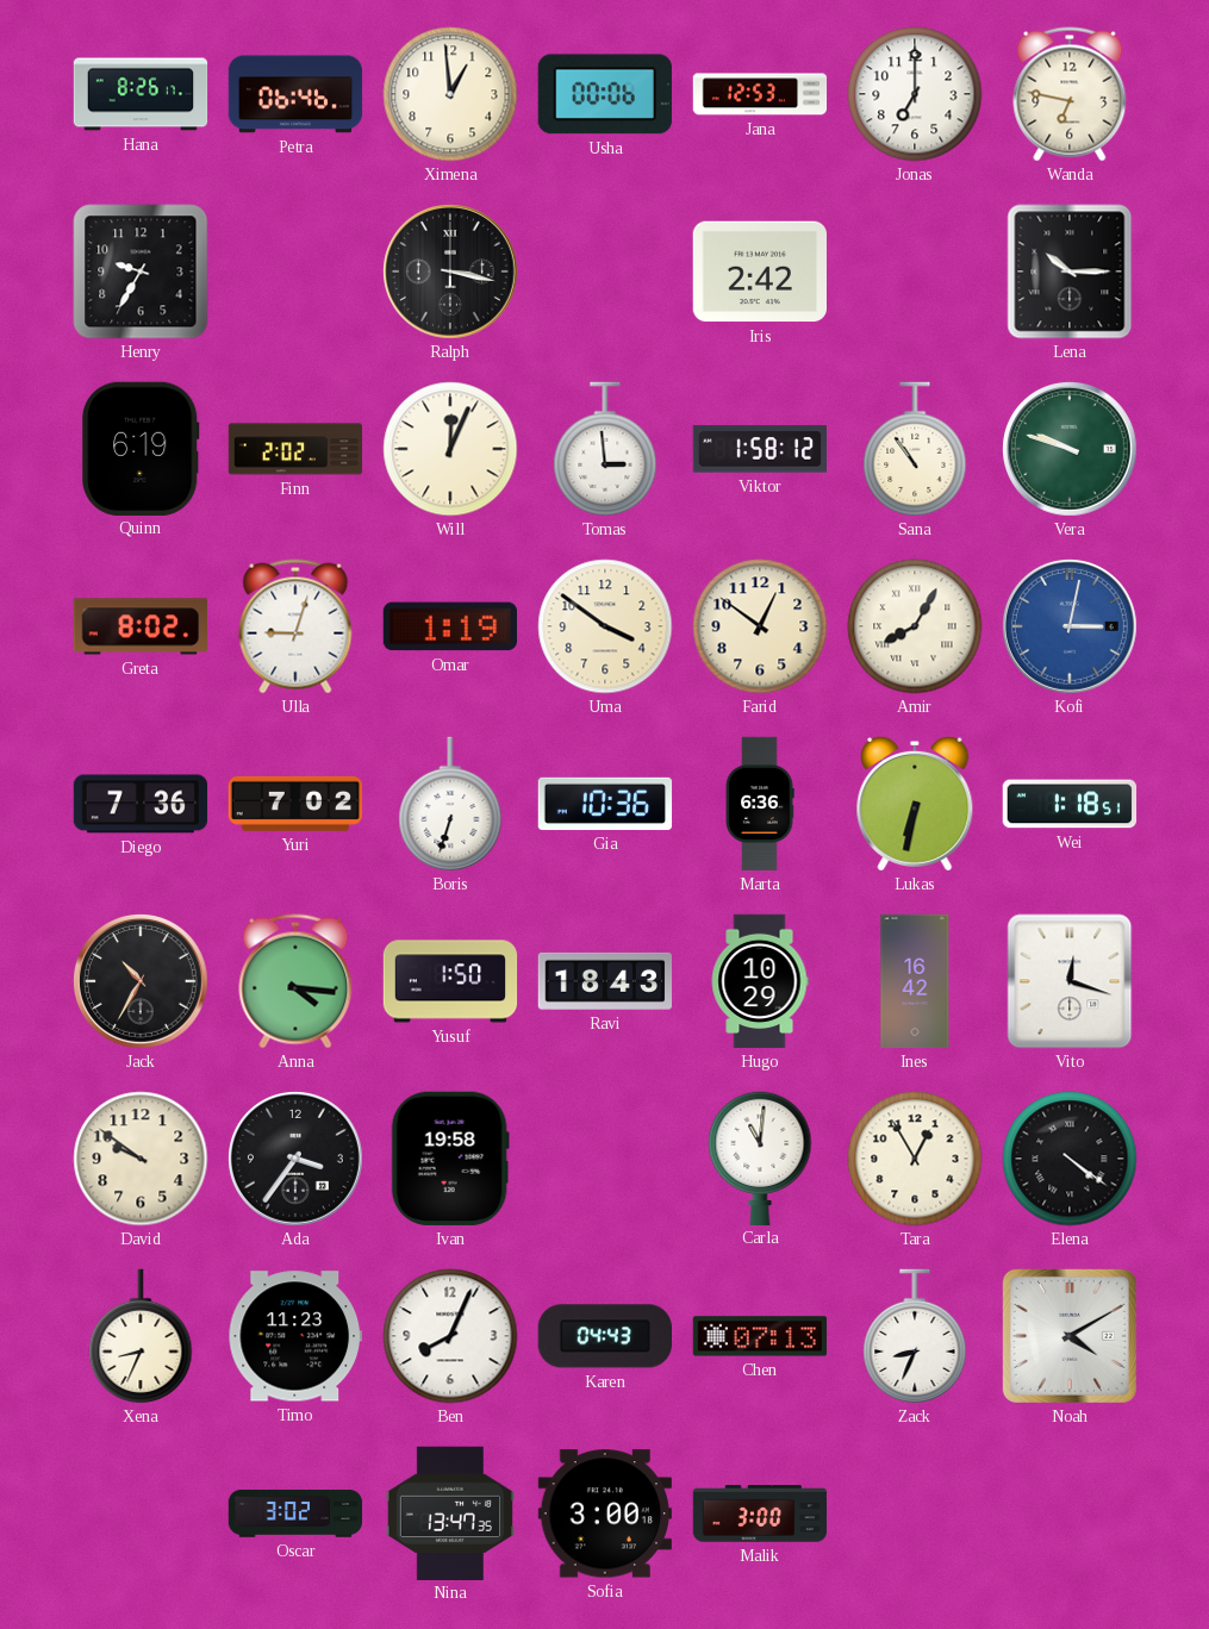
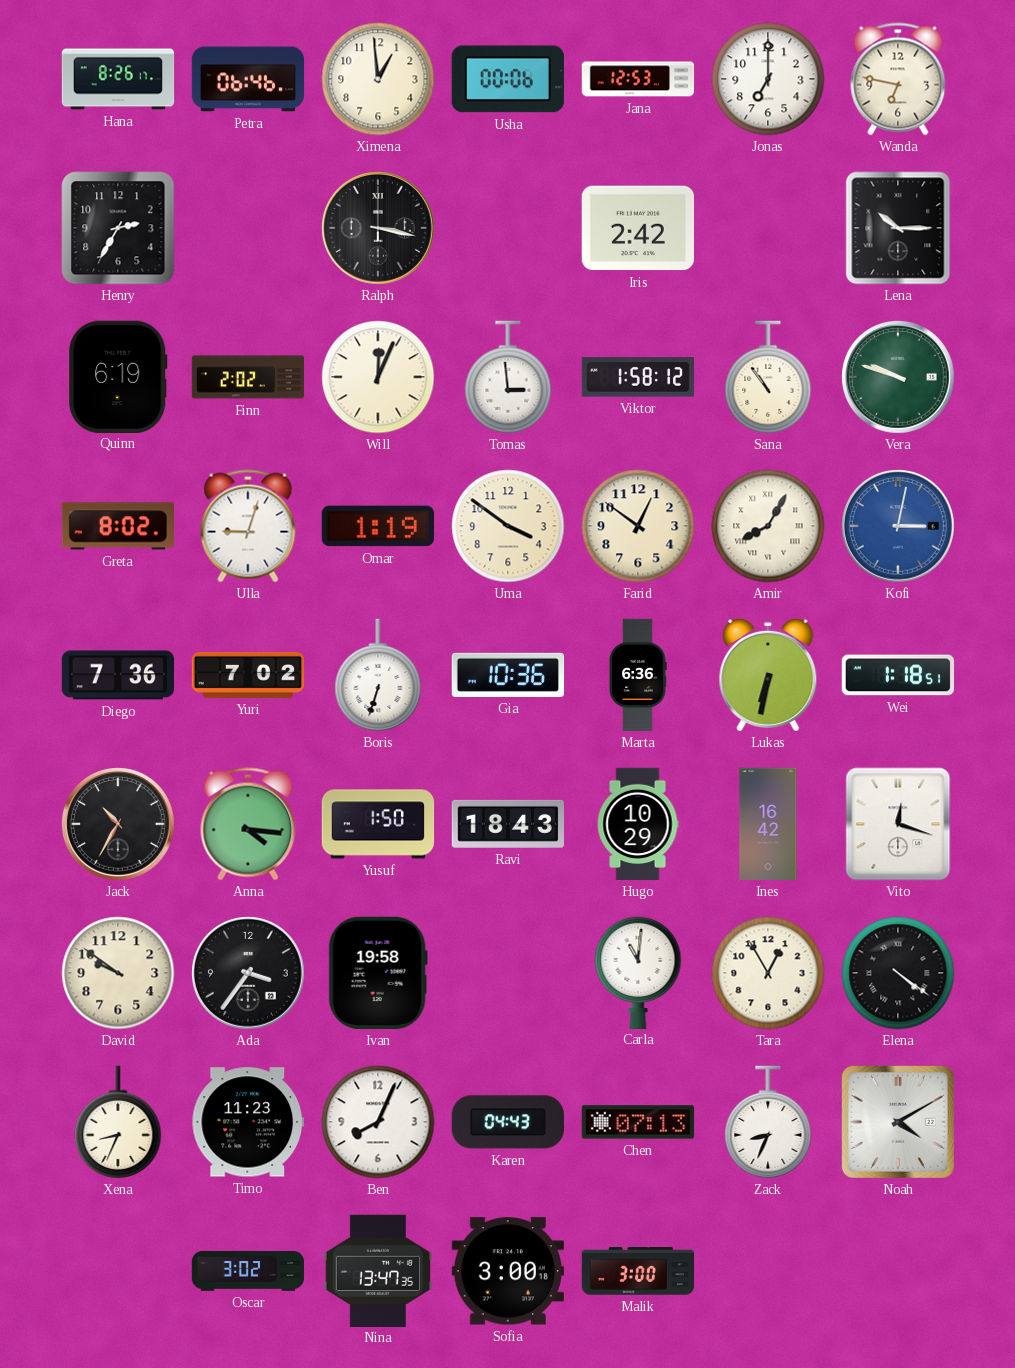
Henry: 9:35 -> 2:35
